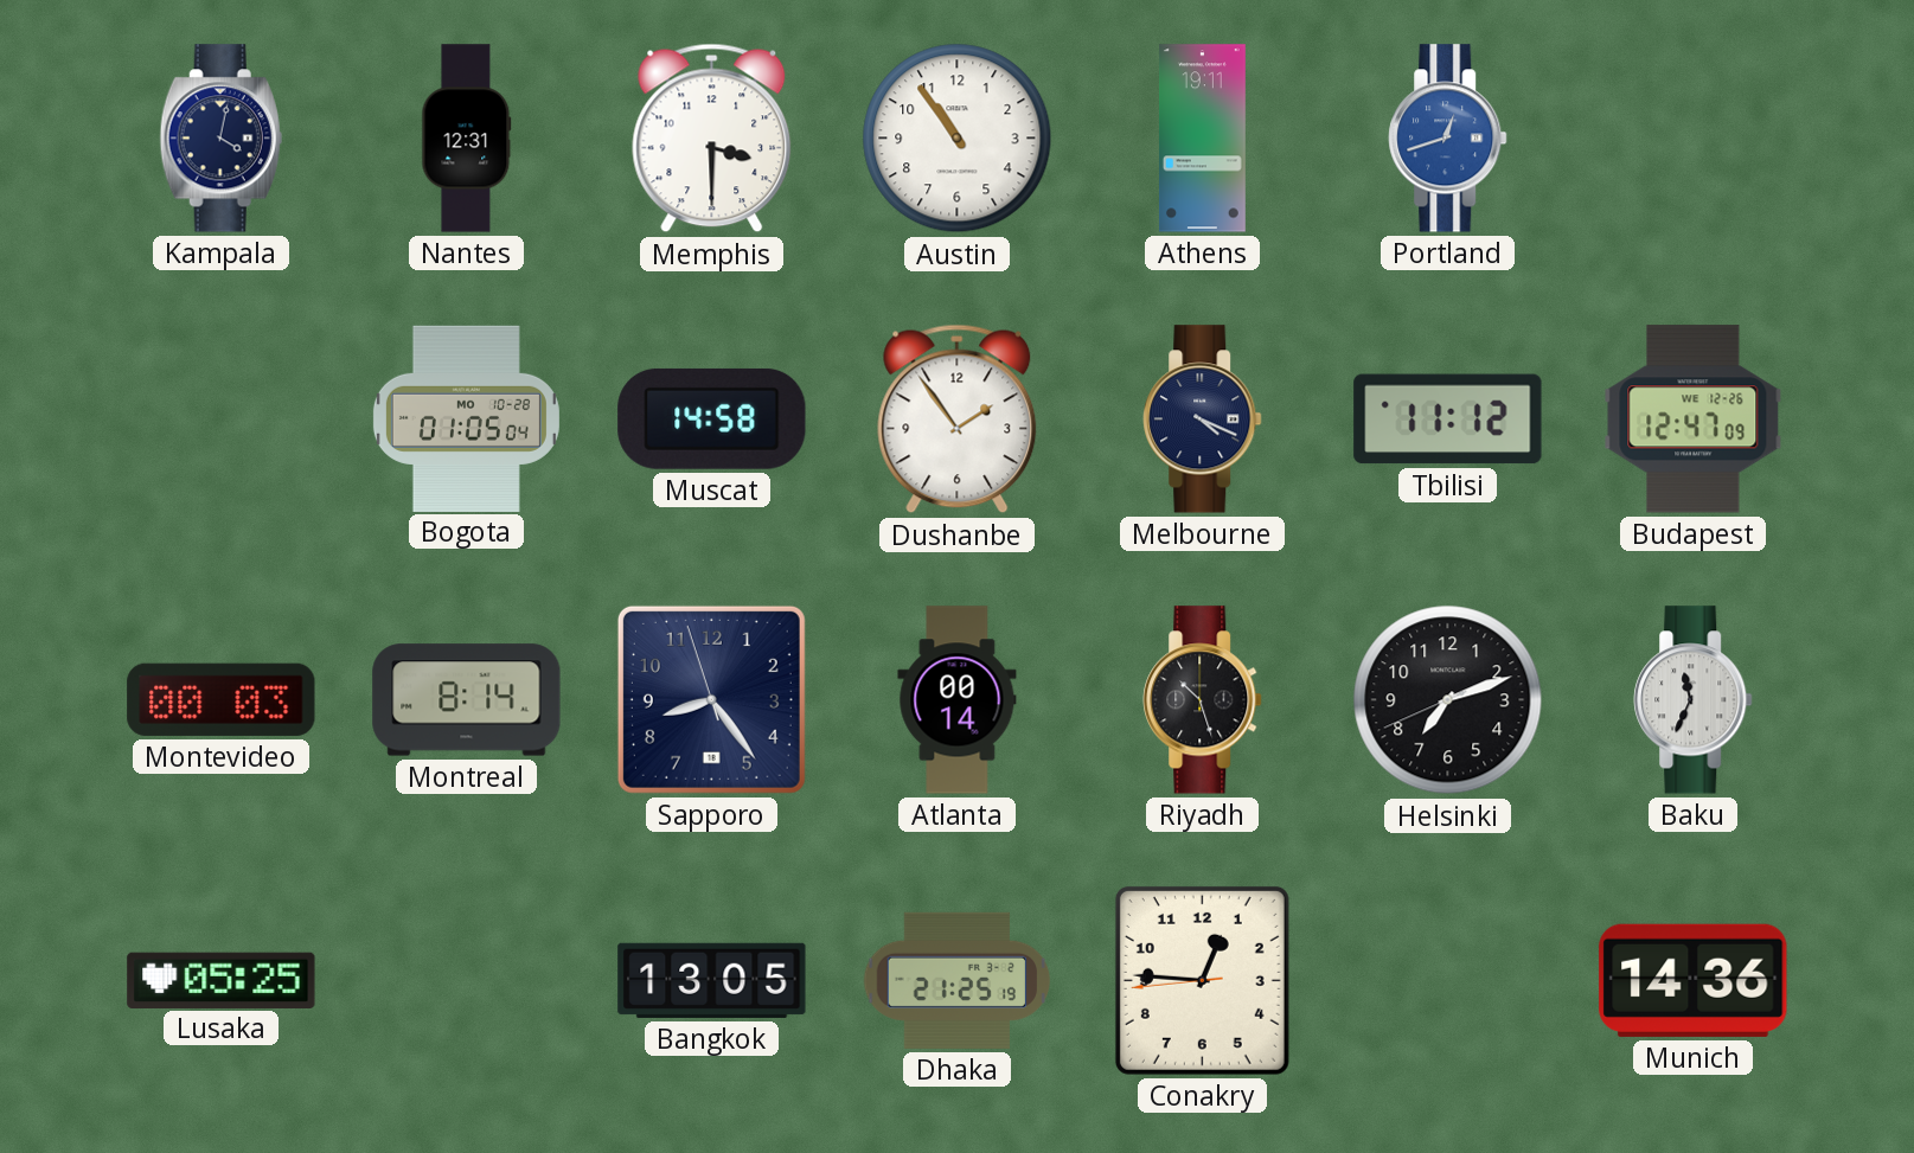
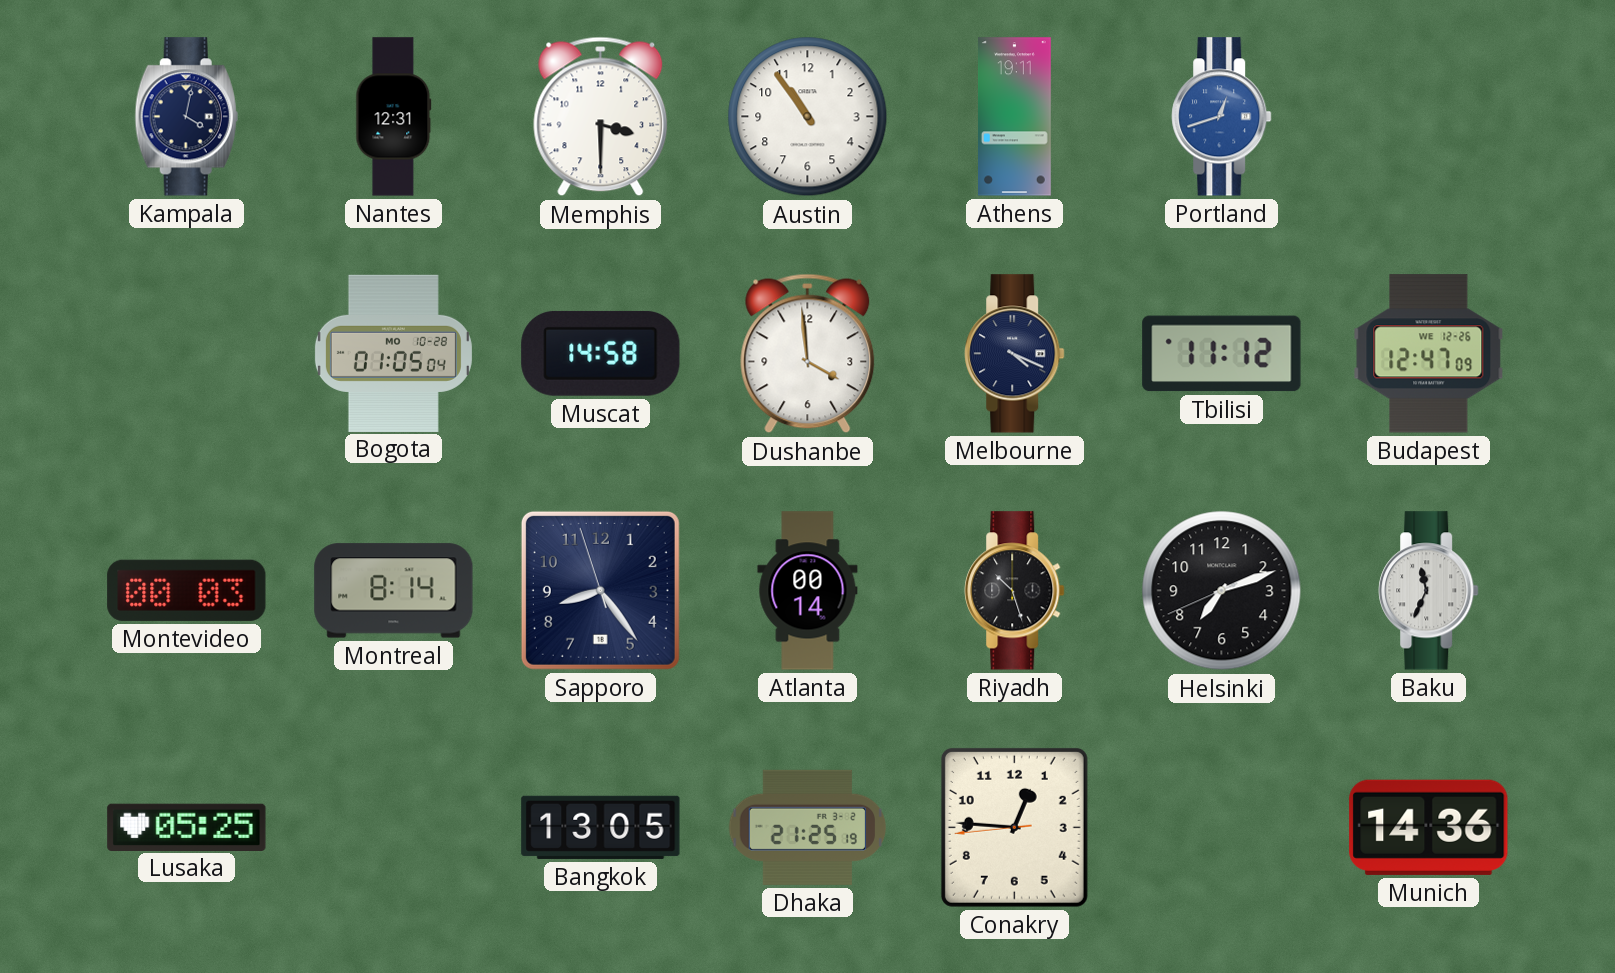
Dushanbe: 1:54 -> 3:59
